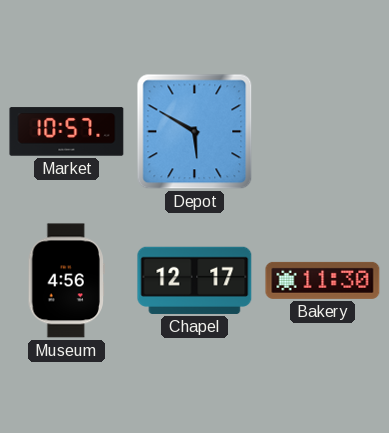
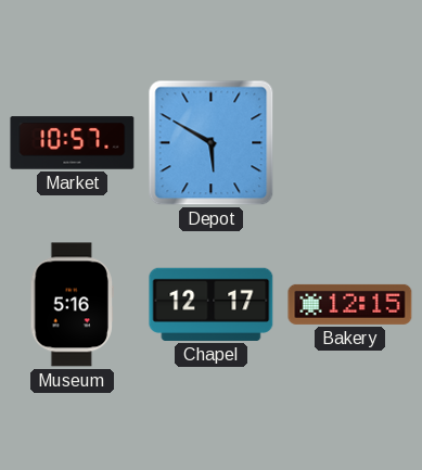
Museum: 4:56 -> 5:16
Bakery: 11:30 -> 12:15
